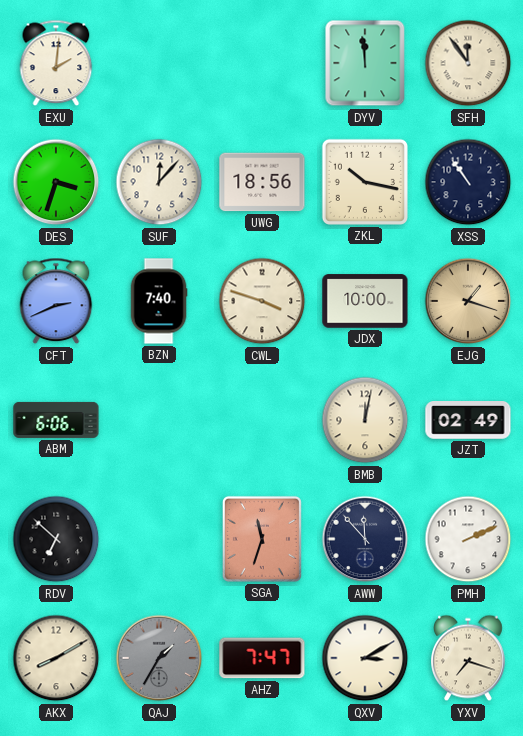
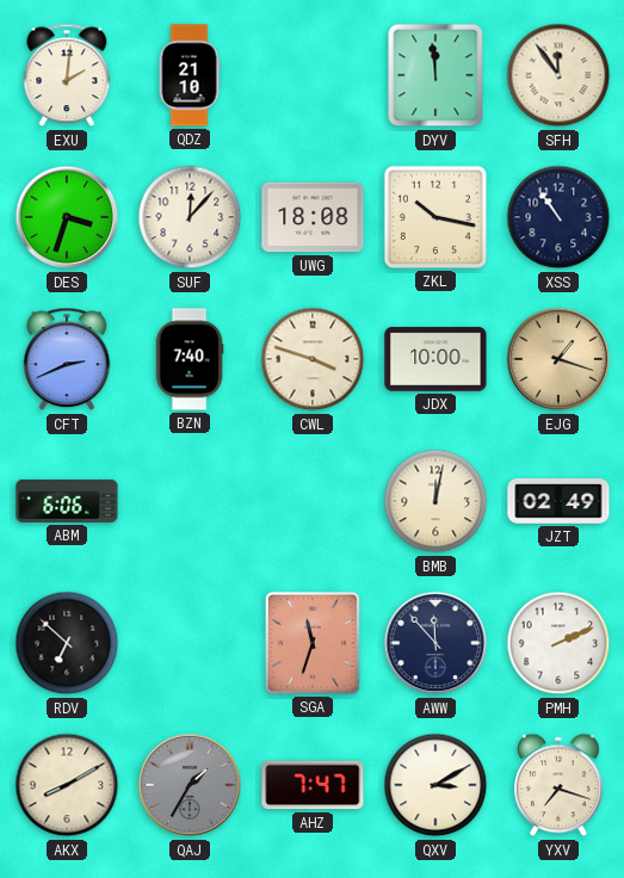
QDZ: none -> 21:10
UWG: 18:56 -> 18:08
